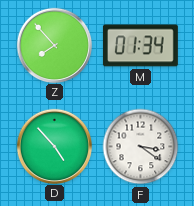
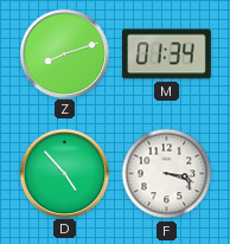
Z: 7:53 -> 8:12
F: 3:21 -> 3:18
